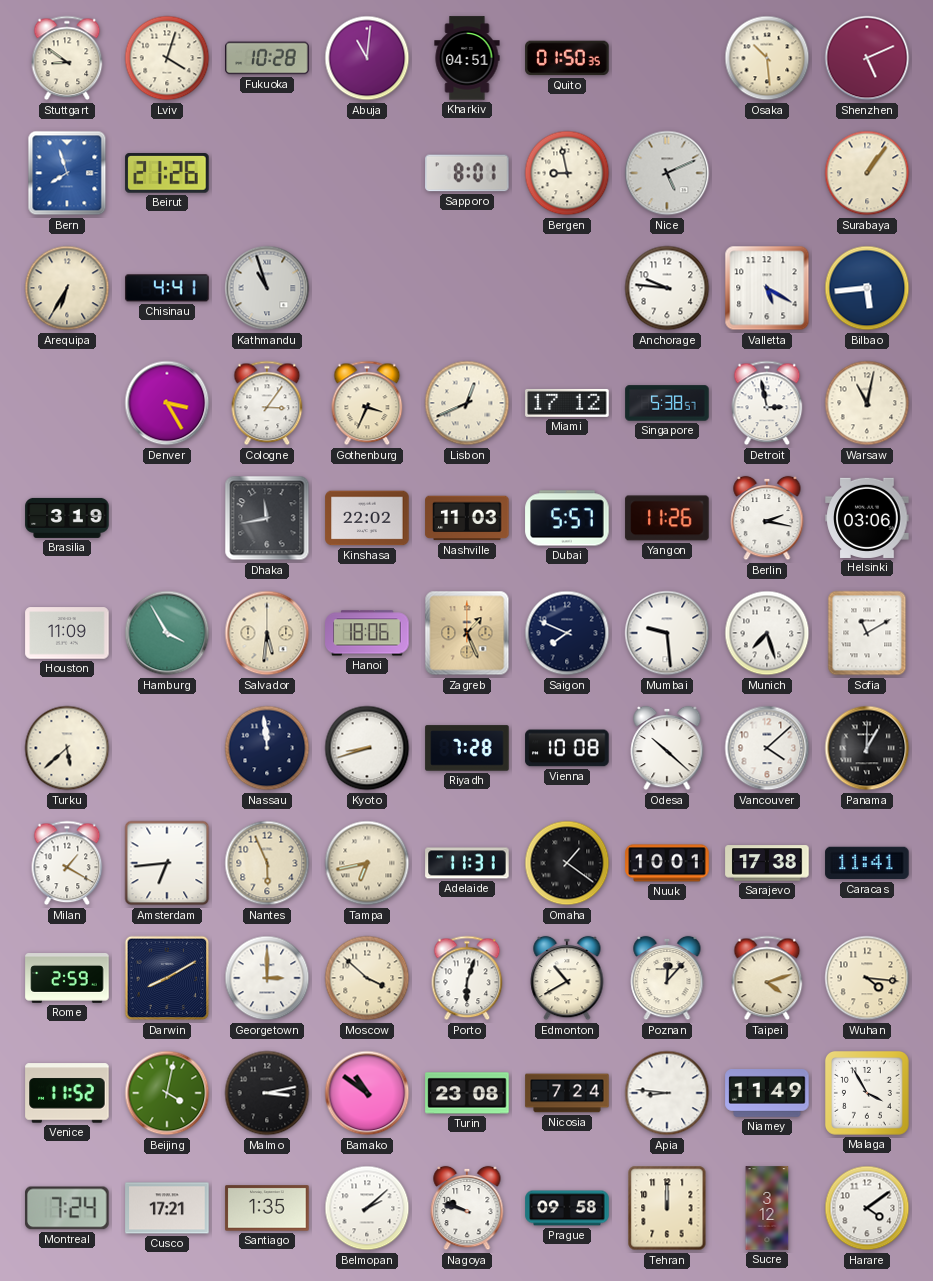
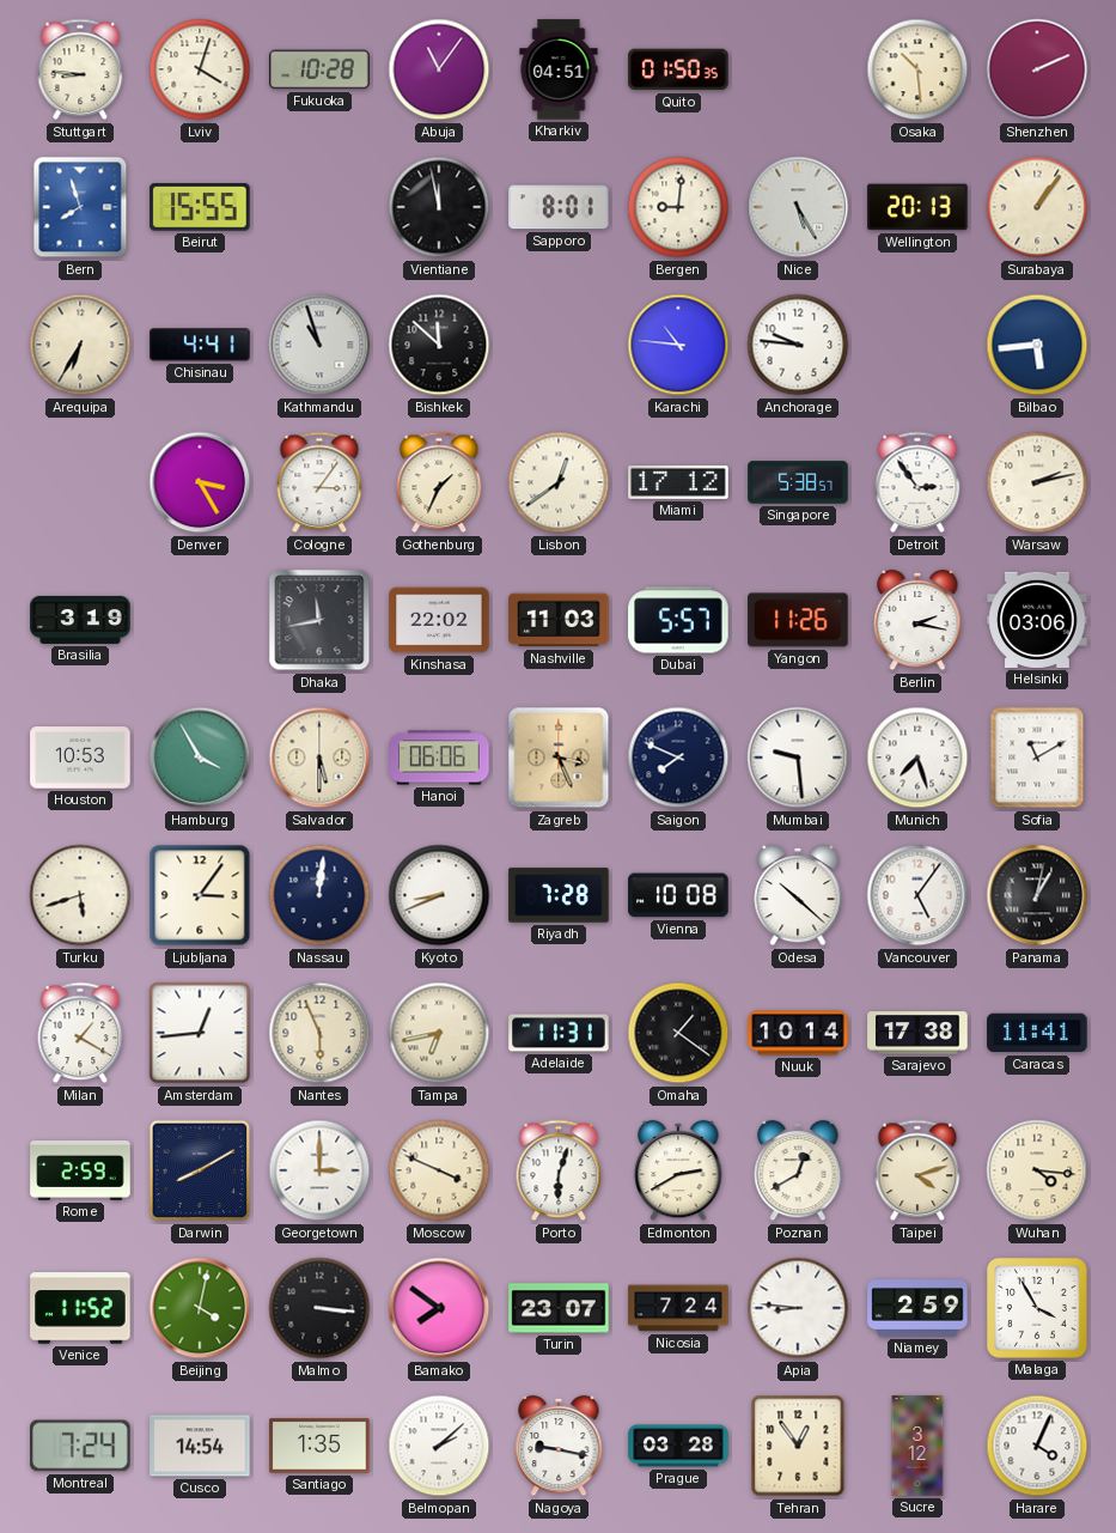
Stuttgart: 8:51 -> 8:46
Abuja: 11:01 -> 11:06
Shenzhen: 5:11 -> 2:11
Beirut: 21:26 -> 15:55
Vientiane: none -> 11:58
Bergen: 8:58 -> 9:01
Nice: 5:11 -> 5:25
Wellington: none -> 20:13
Bishkek: none -> 11:52
Karachi: none -> 10:46
Valletta: 5:20 -> none
Gothenburg: 3:34 -> 1:34
Lisbon: 12:41 -> 12:39
Detroit: 2:58 -> 2:54
Warsaw: 11:02 -> 2:13
Houston: 11:09 -> 10:53
Salvador: 5:31 -> 5:30
Hanoi: 18:06 -> 06:06
Zagreb: 1:26 -> 3:26
Turku: 5:38 -> 5:42
Ljubljana: none -> 3:06
Nassau: 11:59 -> 12:01
Kyoto: 8:42 -> 8:41
Vancouver: 4:08 -> 5:06
Panama: 1:00 -> 1:02
Amsterdam: 6:44 -> 12:44
Nuuk: 10:01 -> 10:14
Moscow: 3:52 -> 3:49
Edmonton: 10:40 -> 2:40
Poznan: 12:07 -> 12:40
Malmo: 3:13 -> 3:16
Bamako: 10:51 -> 7:51
Turin: 23:08 -> 23:07
Niamey: 11:49 -> 2:59
Cusco: 17:21 -> 14:54
Nagoya: 9:48 -> 9:17
Prague: 09:58 -> 03:28
Tehran: 12:00 -> 12:54
Harare: 4:09 -> 4:04
